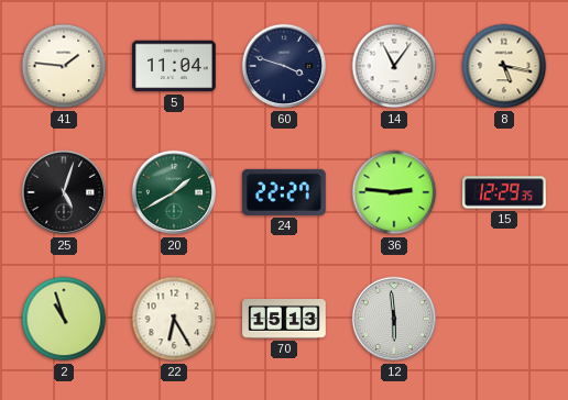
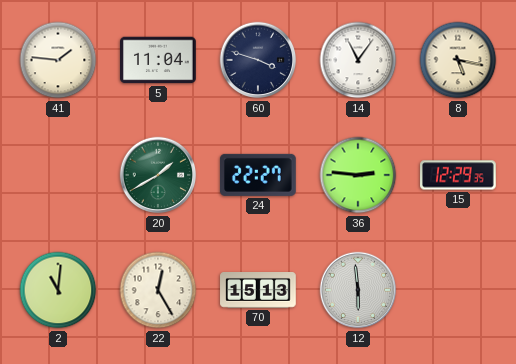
25: 5:03 -> none
2: 10:57 -> 11:01
22: 6:25 -> 12:25
